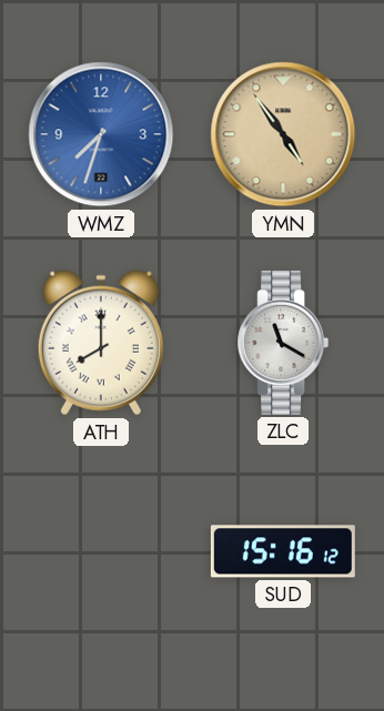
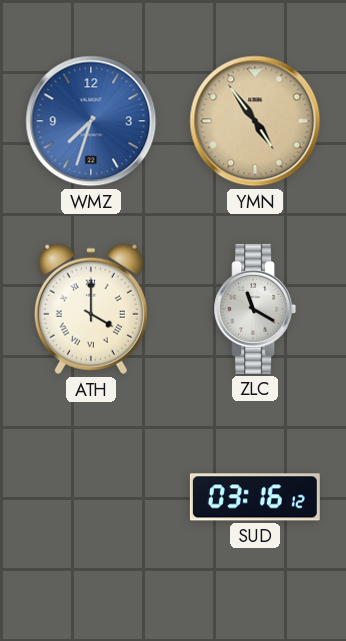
ATH: 8:00 -> 4:00
SUD: 15:16 -> 03:16
